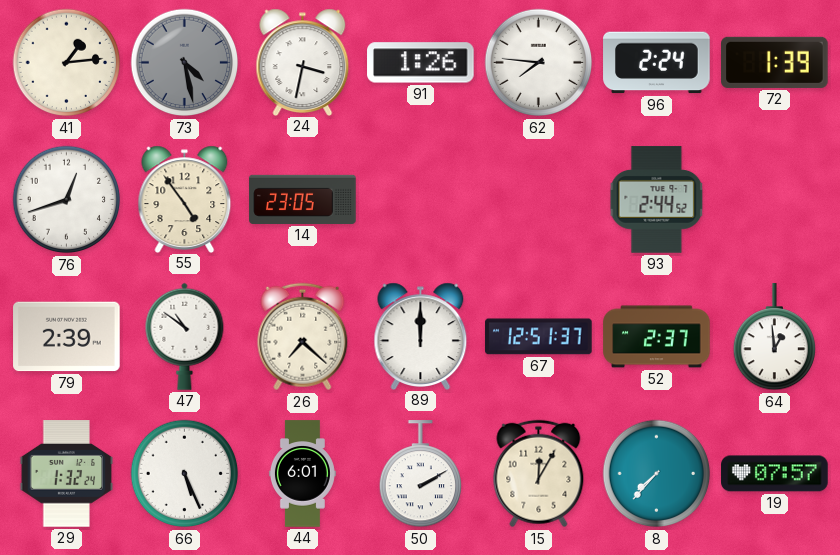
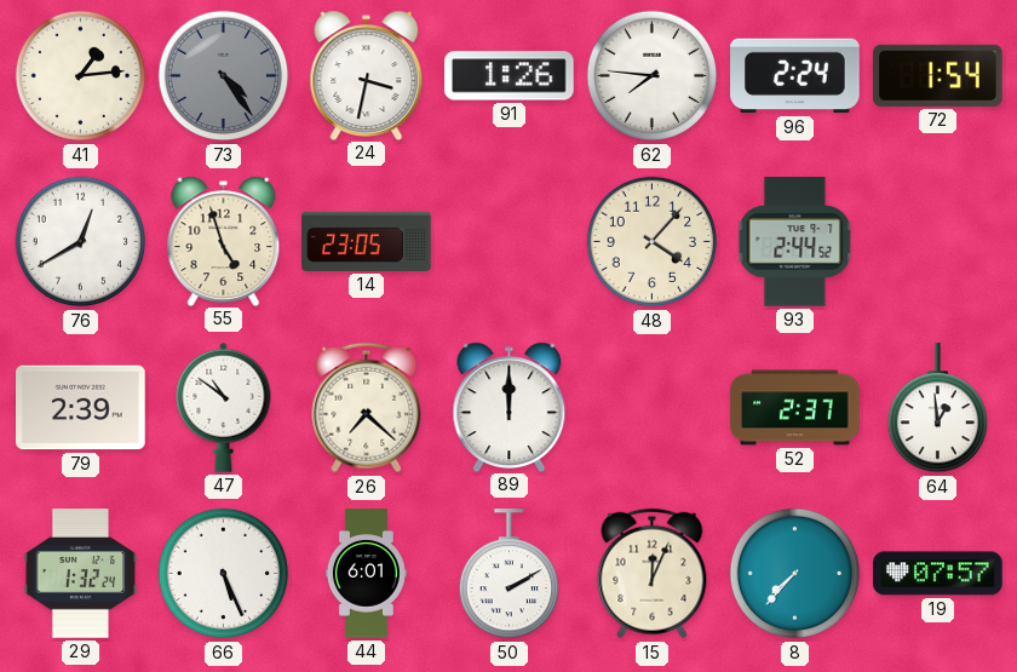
73: 4:28 -> 4:24
72: 1:39 -> 1:54
76: 12:42 -> 12:40
55: 4:54 -> 4:57
48: none -> 4:07
67: 12:51 -> none
15: 12:05 -> 12:04
